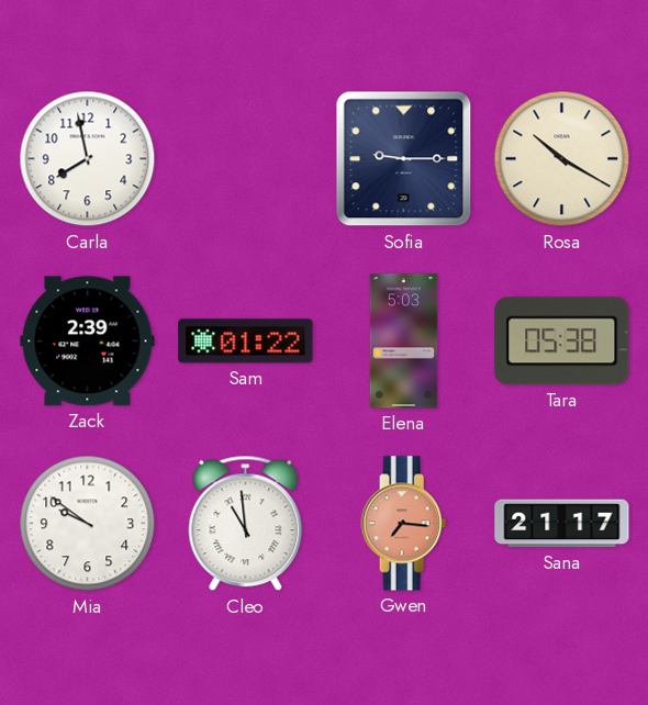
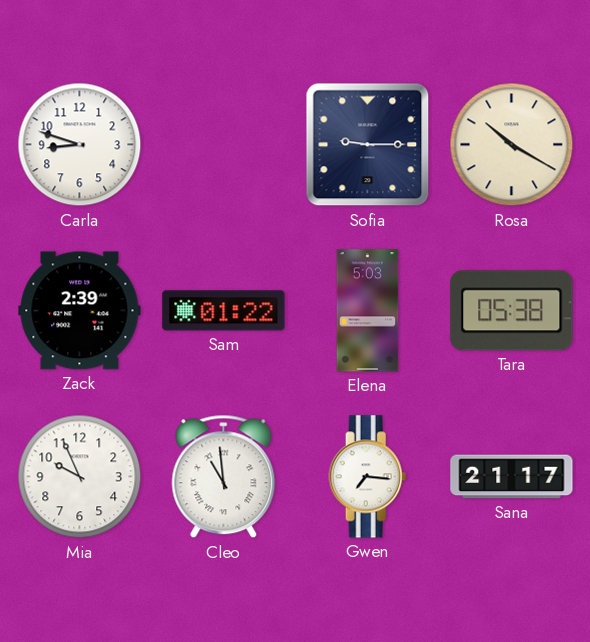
Carla: 7:58 -> 8:48
Mia: 9:51 -> 9:56
Gwen dial: salmon -> white
